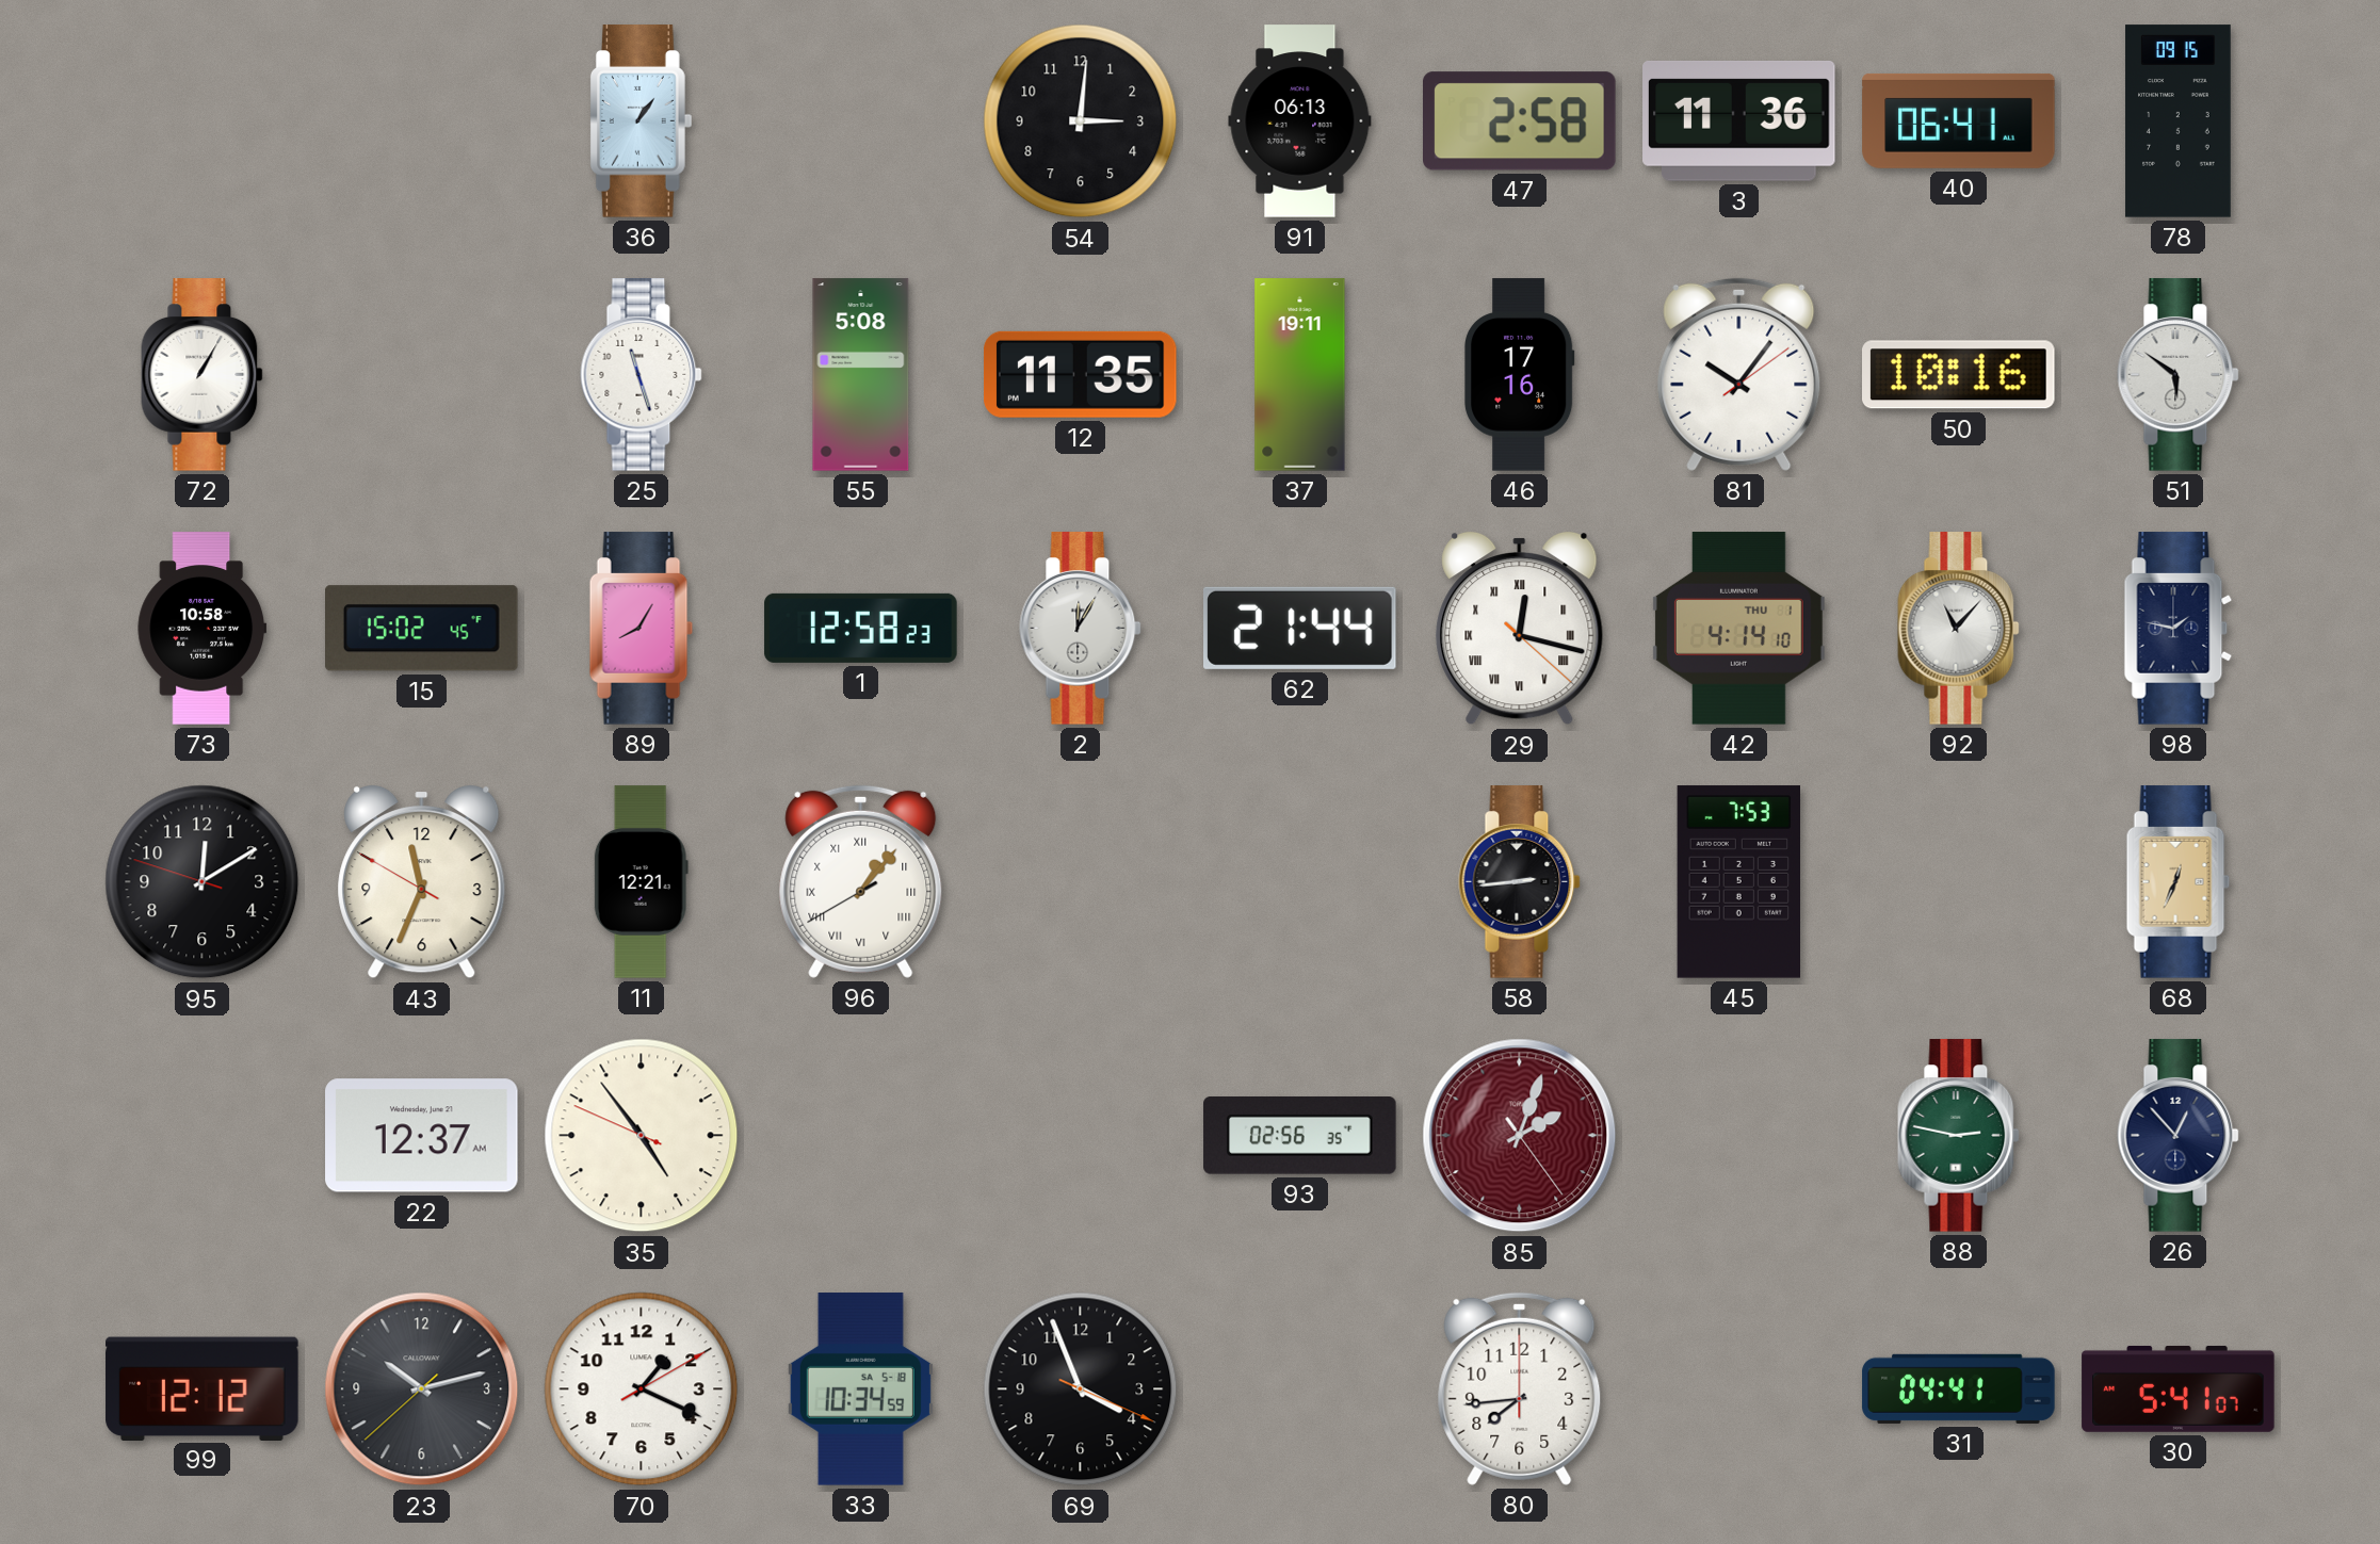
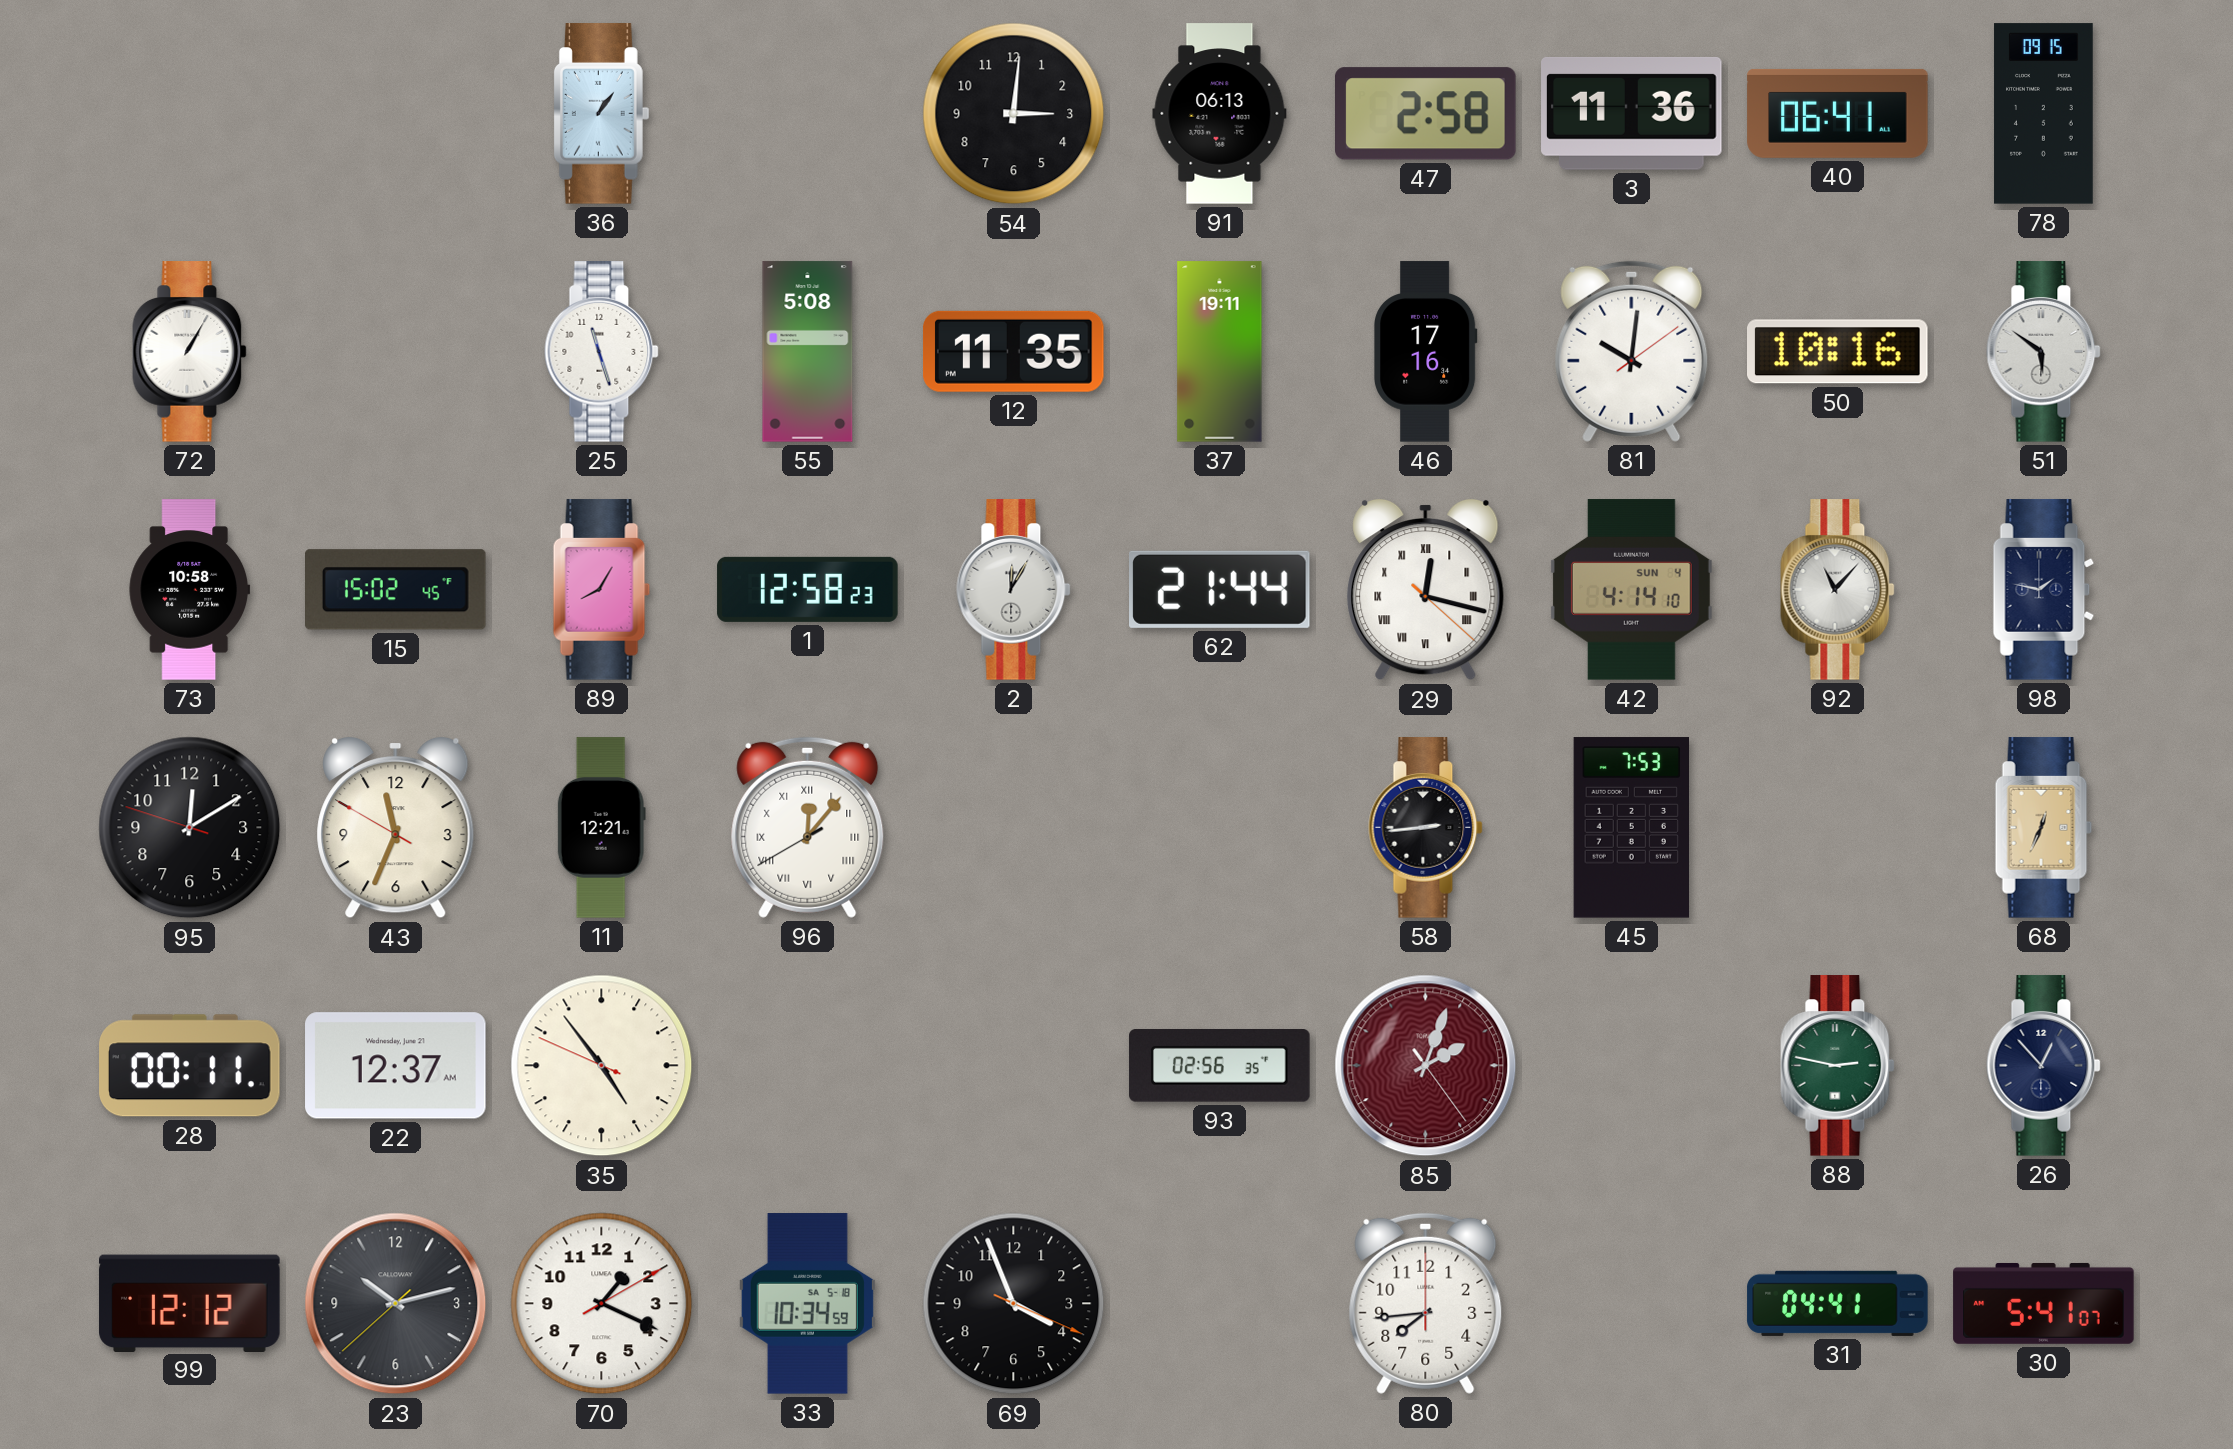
81: 10:06 -> 10:01
42 date: THU 1 -> SUN 4
96: 1:06 -> 12:06
28: none -> 00:11
